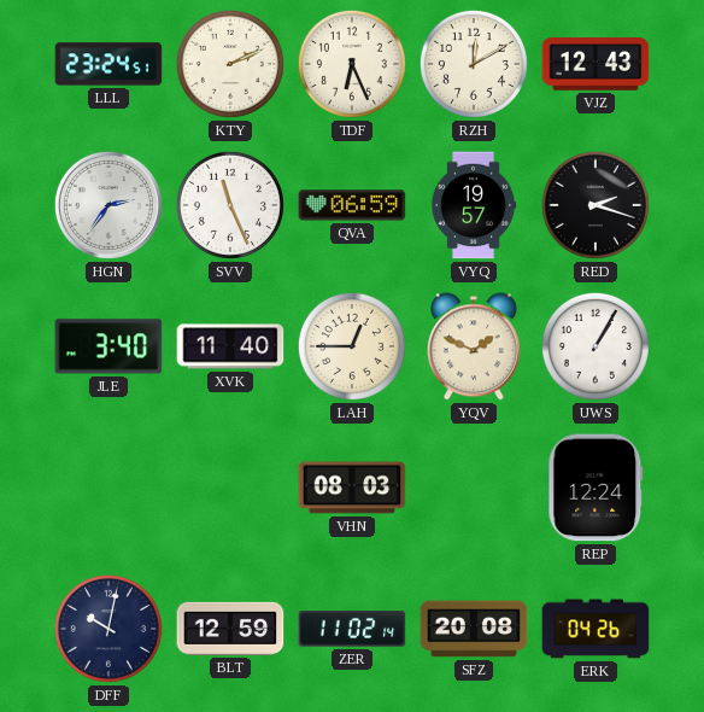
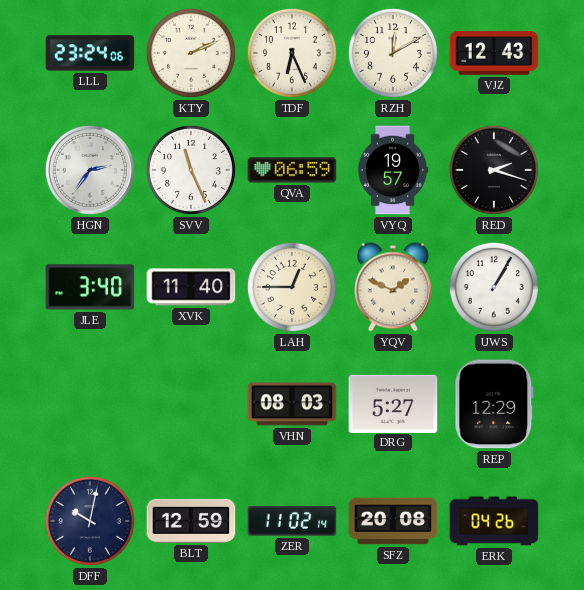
LLL: 23:24:51 -> 23:24:06
DRG: none -> 5:27
REP: 12:24 -> 12:29
